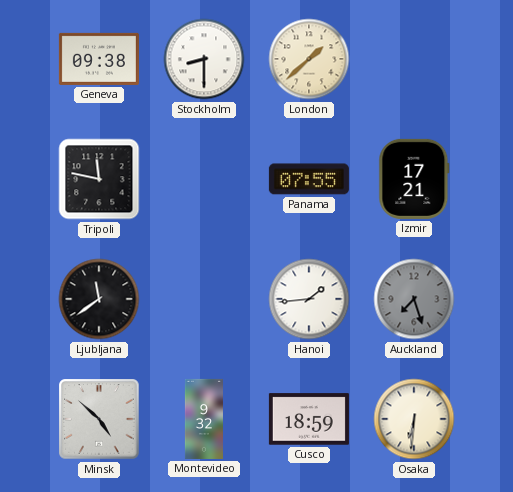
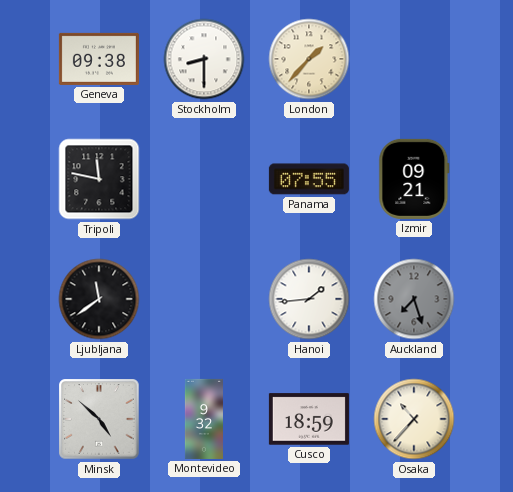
London: 1:38 -> 1:37
Izmir: 17:21 -> 09:21
Osaka: 6:31 -> 10:37
